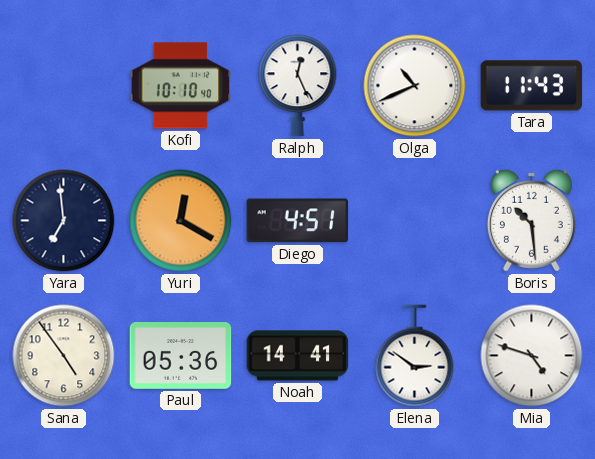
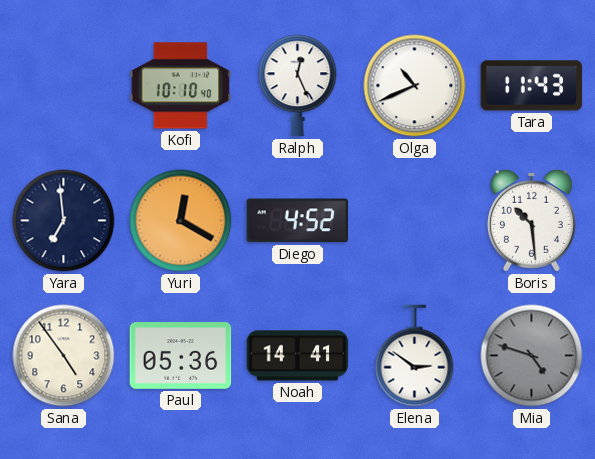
Diego: 4:51 -> 4:52
Mia dial: white -> grey
